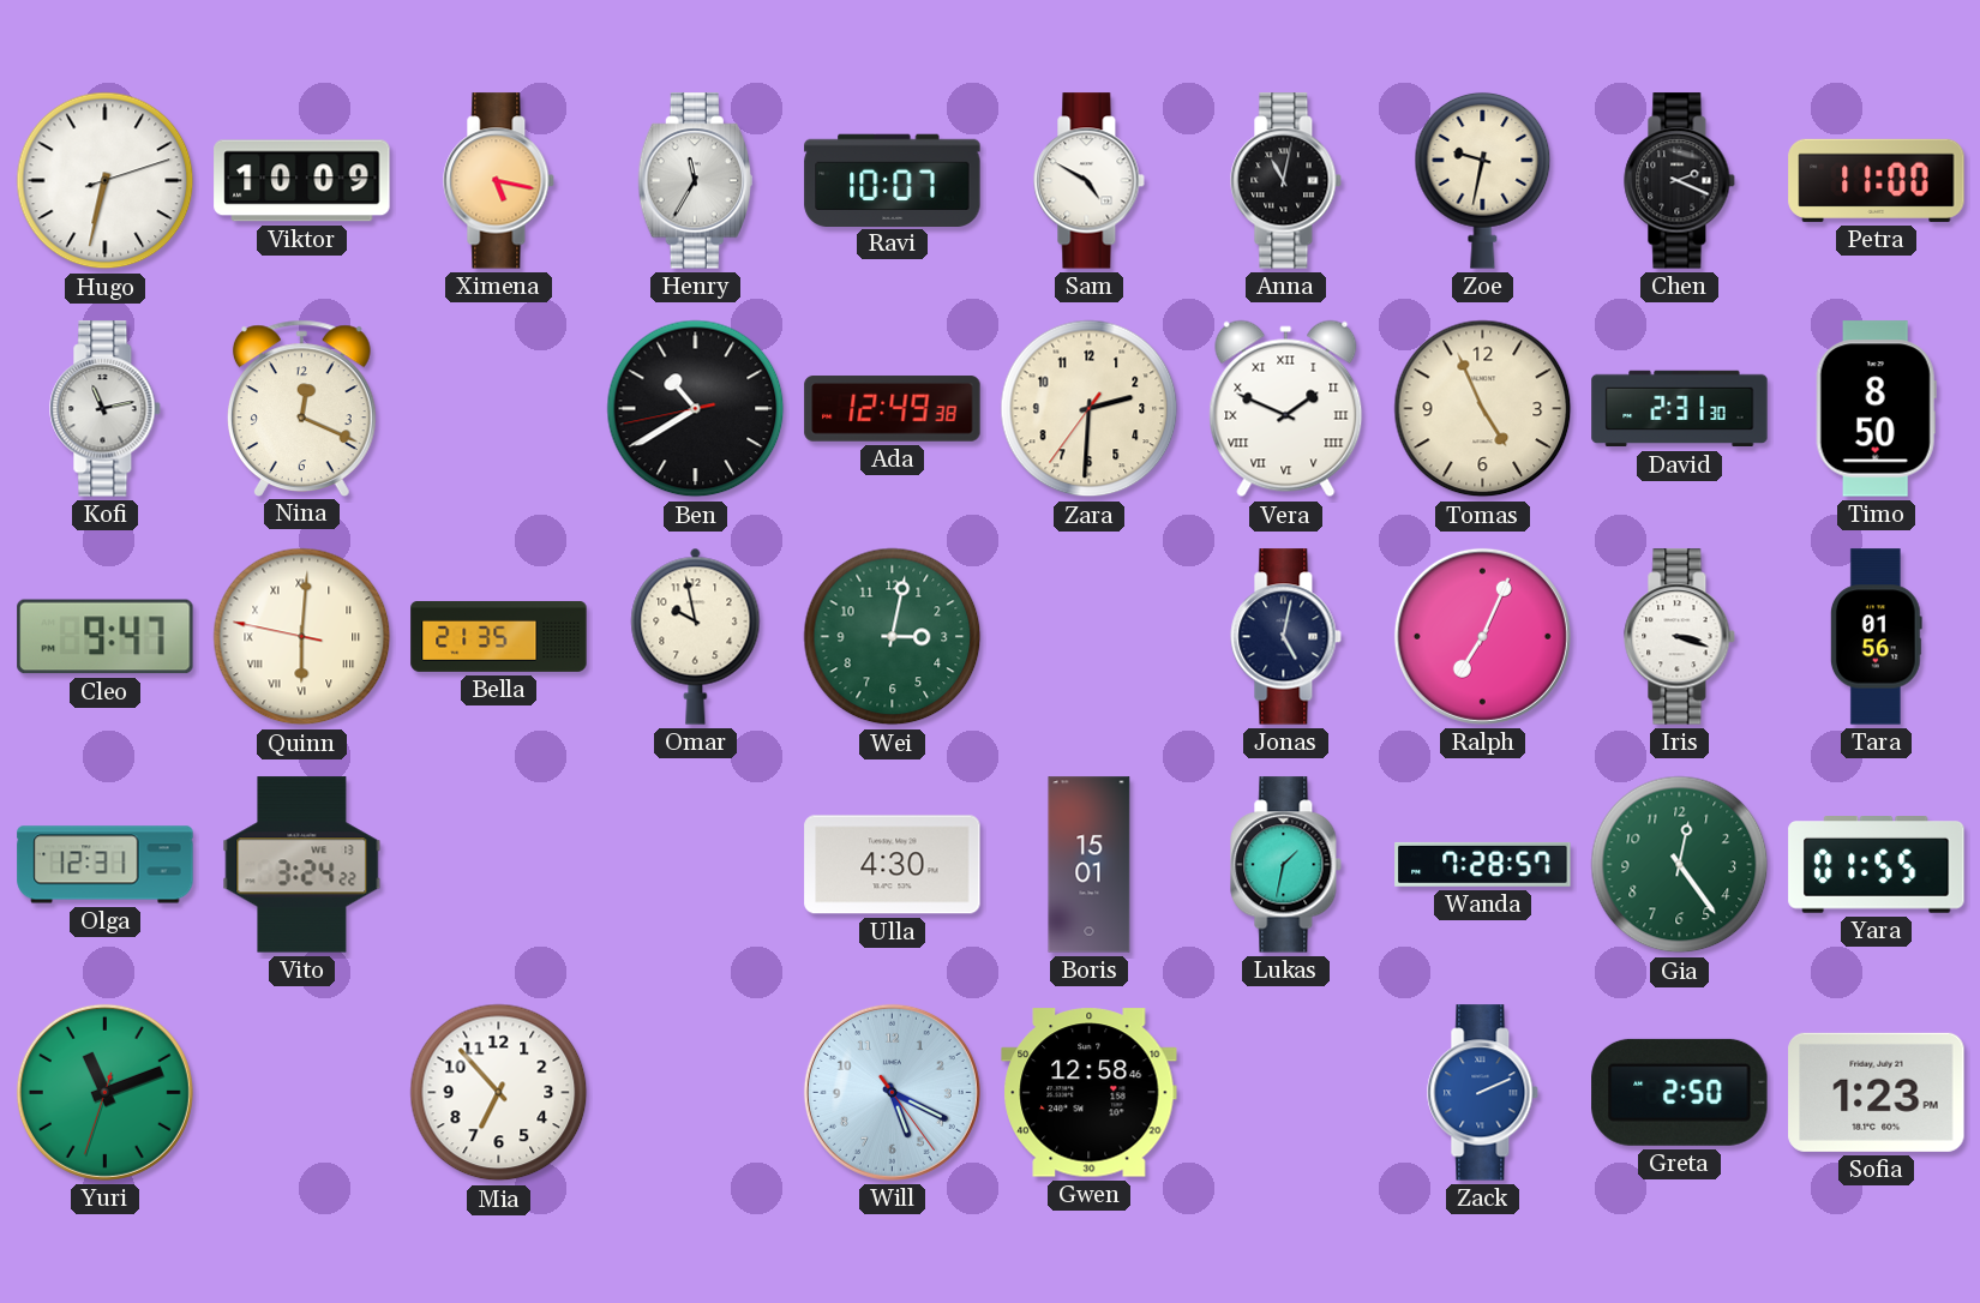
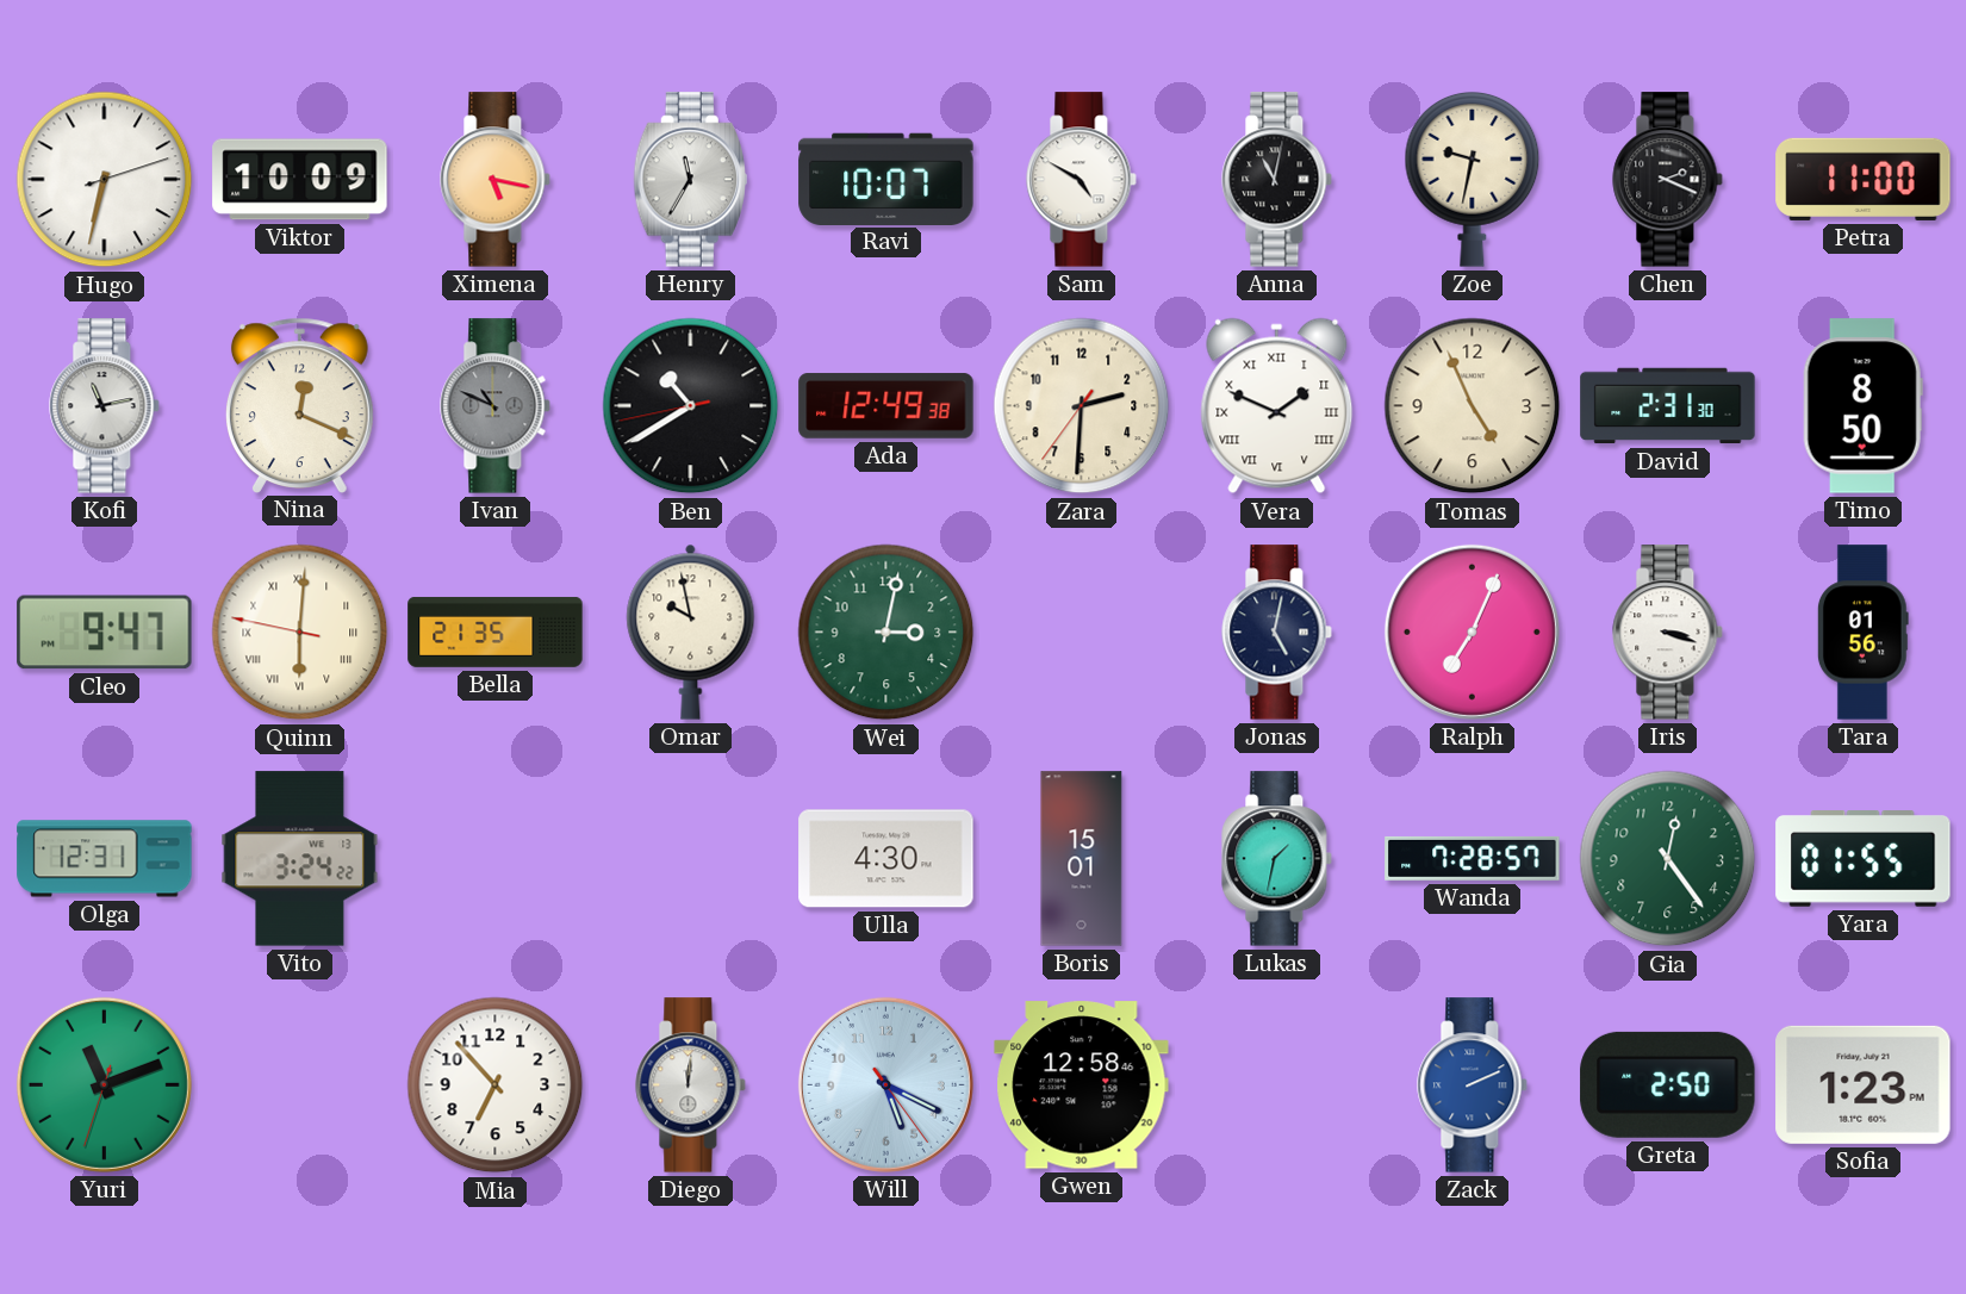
Ivan: none -> 10:49
Diego: none -> 12:01
